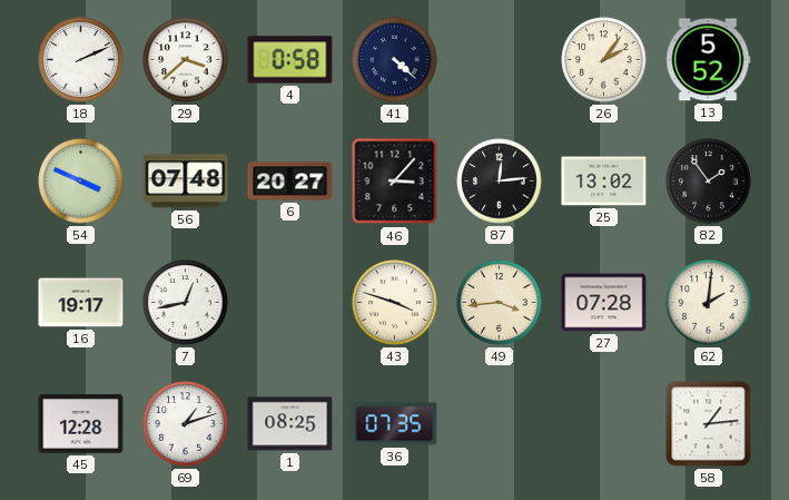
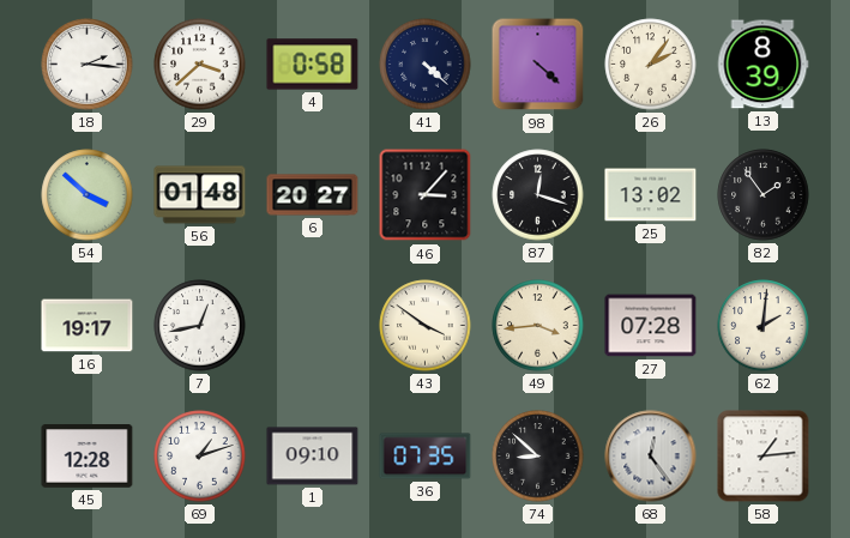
18: 2:11 -> 2:16
98: none -> 4:22
13: 5:52 -> 8:39
54: 3:49 -> 3:52
56: 07:48 -> 01:48
87: 12:14 -> 12:18
43: 3:48 -> 3:51
1: 08:25 -> 09:10
74: none -> 8:52
68: none -> 12:24
